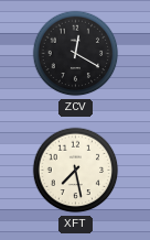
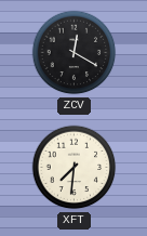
XFT: 7:28 -> 7:31
